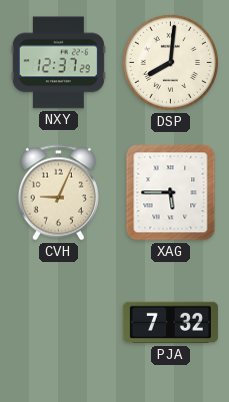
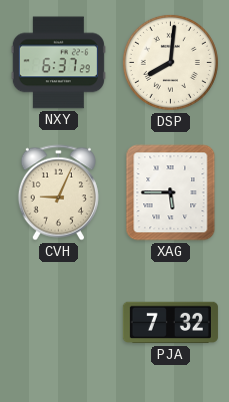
NXY: 12:37 -> 6:37
